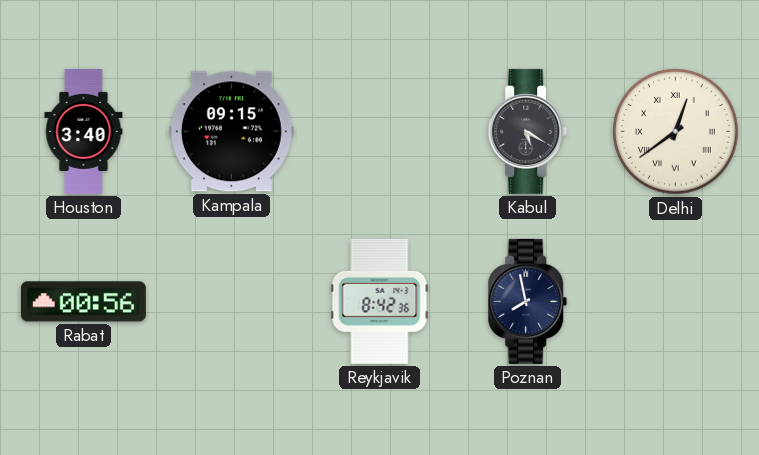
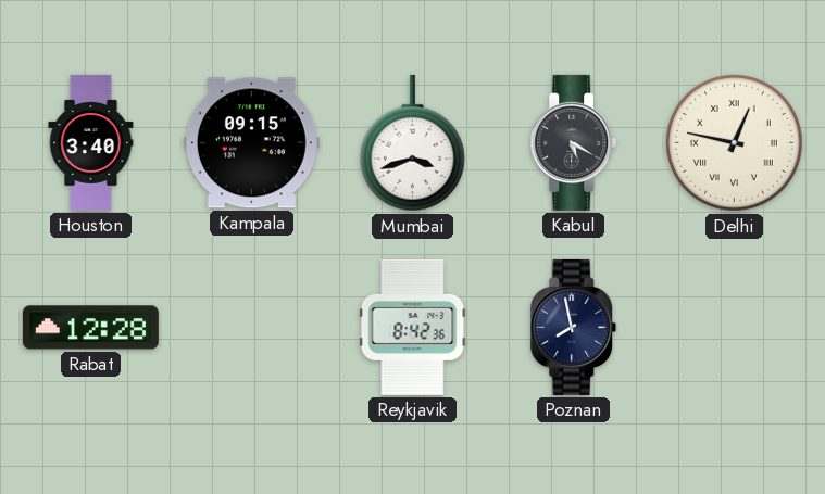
Mumbai: none -> 3:42
Delhi: 12:39 -> 12:47
Rabat: 00:56 -> 12:28
